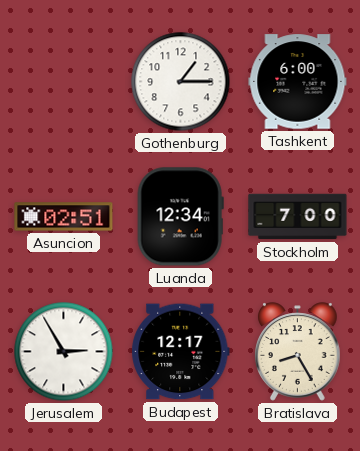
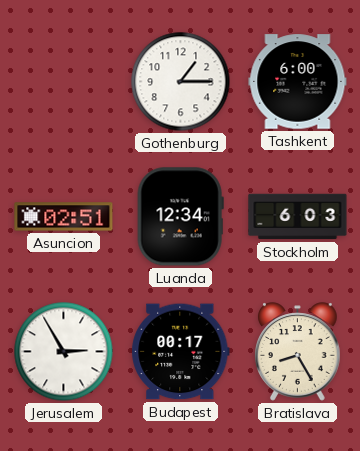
Stockholm: 7:00 -> 6:03
Budapest: 12:17 -> 00:17
